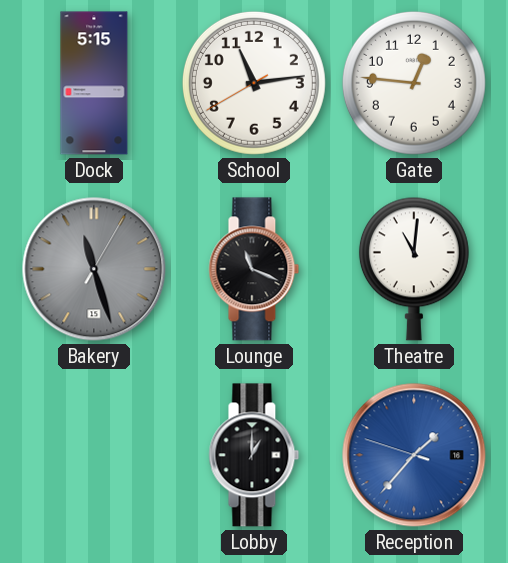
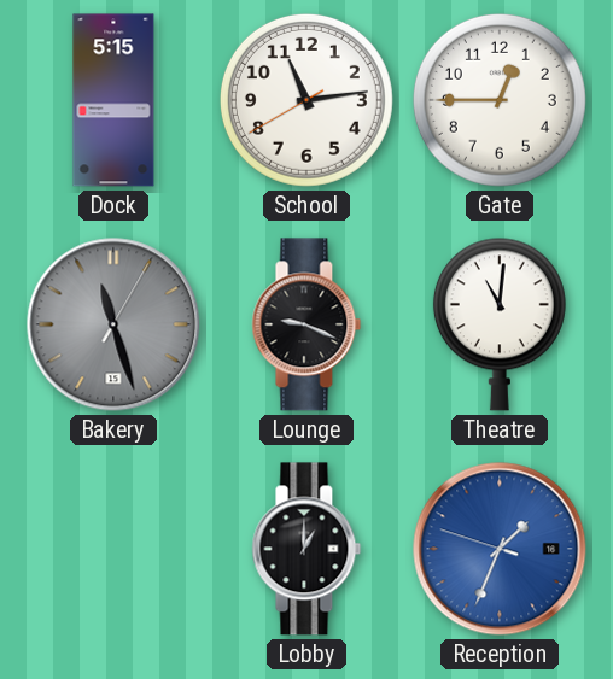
Gate: 12:46 -> 12:45
Lounge: 11:19 -> 9:19
Reception: 1:36 -> 1:33
